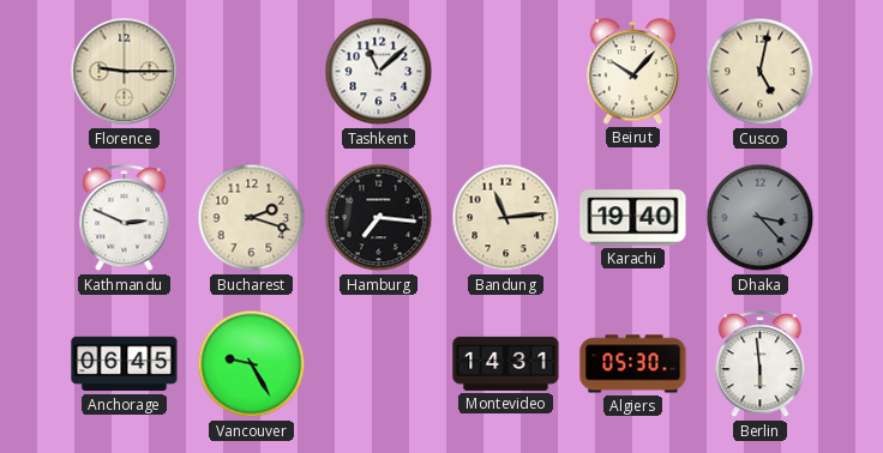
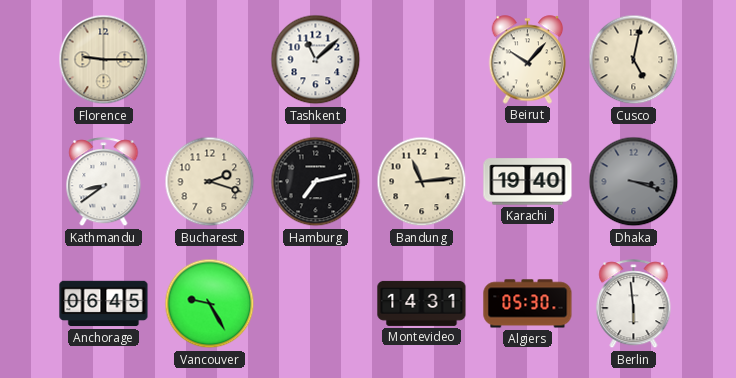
Kathmandu: 2:49 -> 8:39
Hamburg: 7:16 -> 7:13
Dhaka: 3:23 -> 3:18
